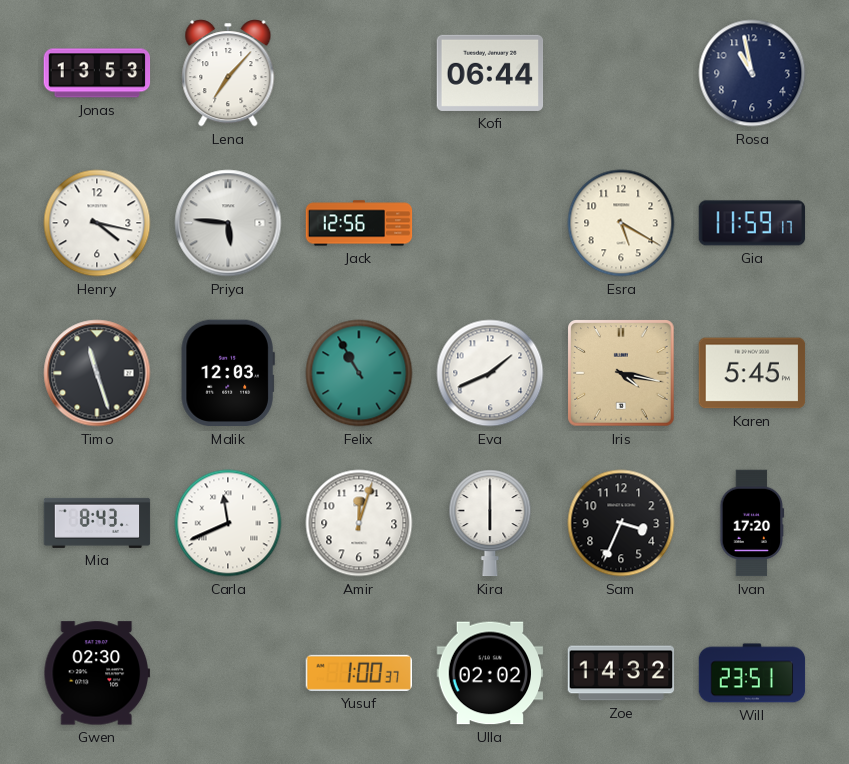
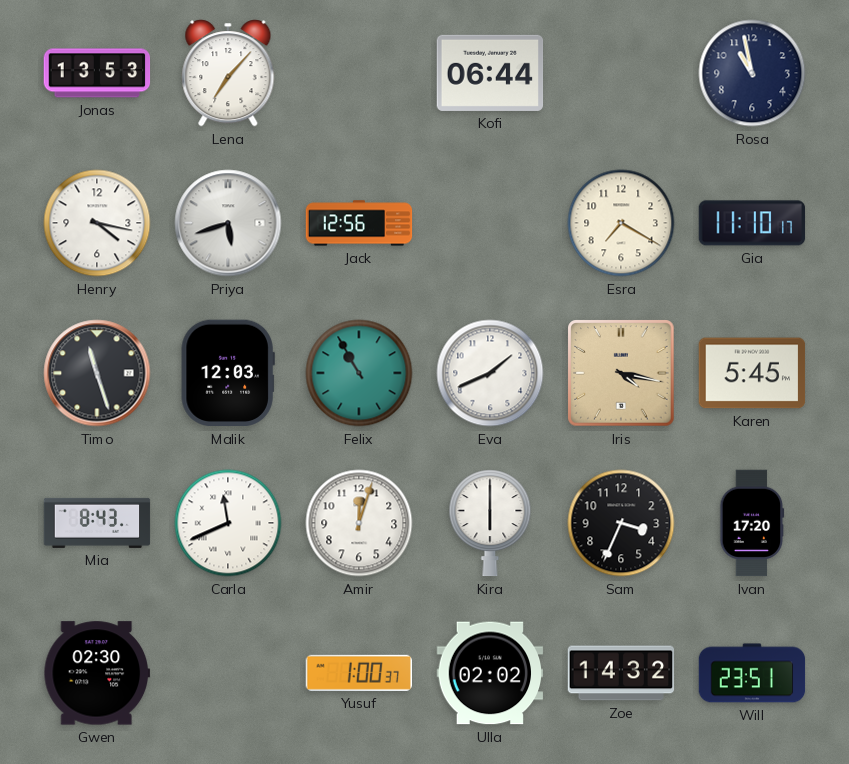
Priya: 5:46 -> 5:42
Esra: 5:20 -> 7:20
Gia: 11:59 -> 11:10
